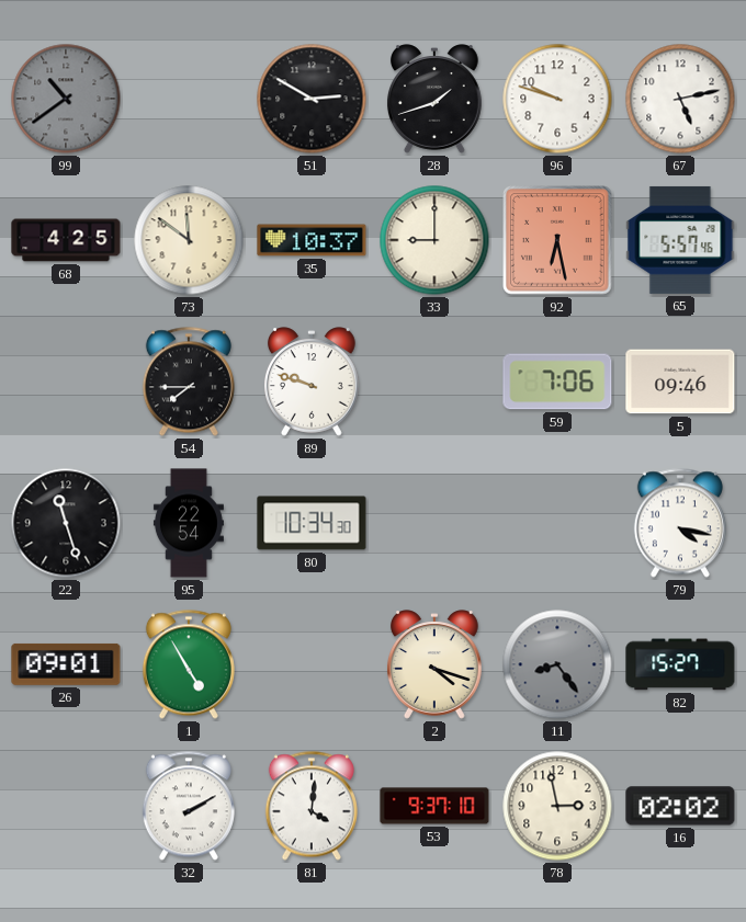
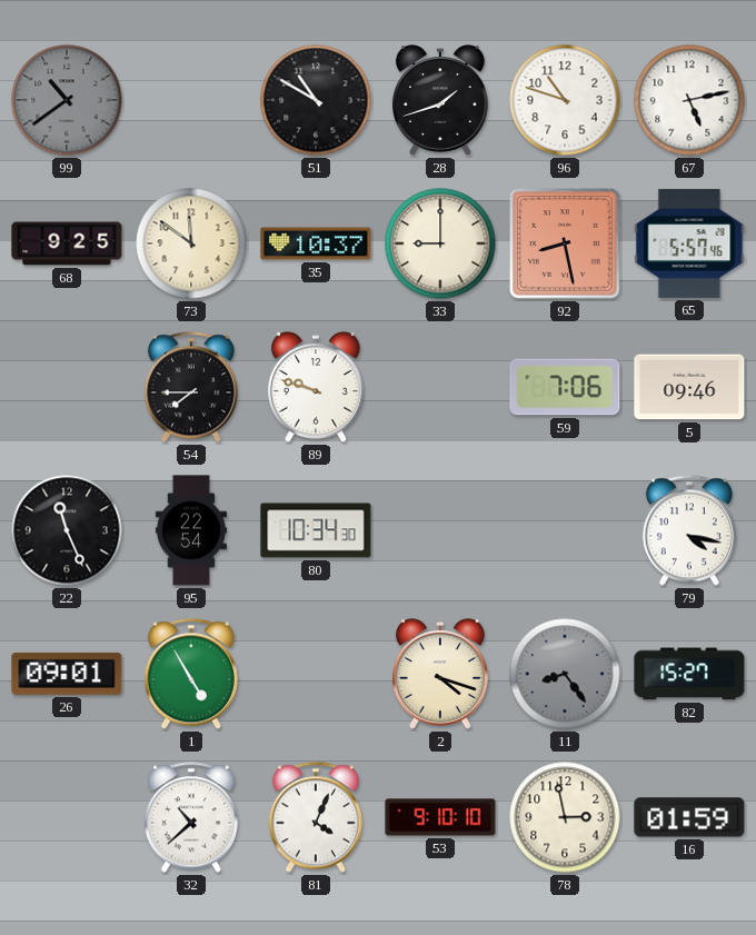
51: 2:50 -> 10:50
96: 9:48 -> 10:48
68: 4:25 -> 9:25
92: 6:28 -> 8:28
22: 11:27 -> 11:26
32: 2:10 -> 10:38
81: 4:01 -> 4:04
53: 9:37 -> 9:10
16: 02:02 -> 01:59
